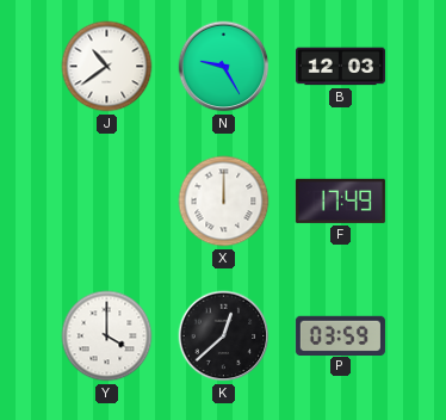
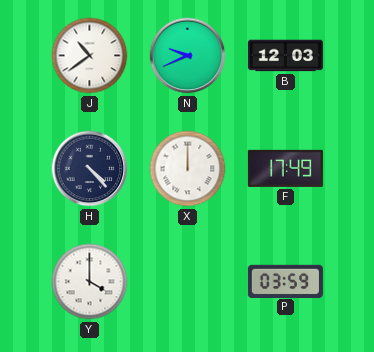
N: 9:25 -> 9:41
H: none -> 4:23
K: 12:38 -> none
